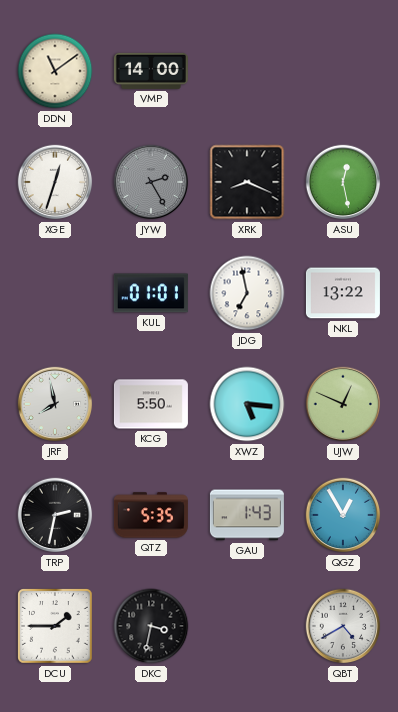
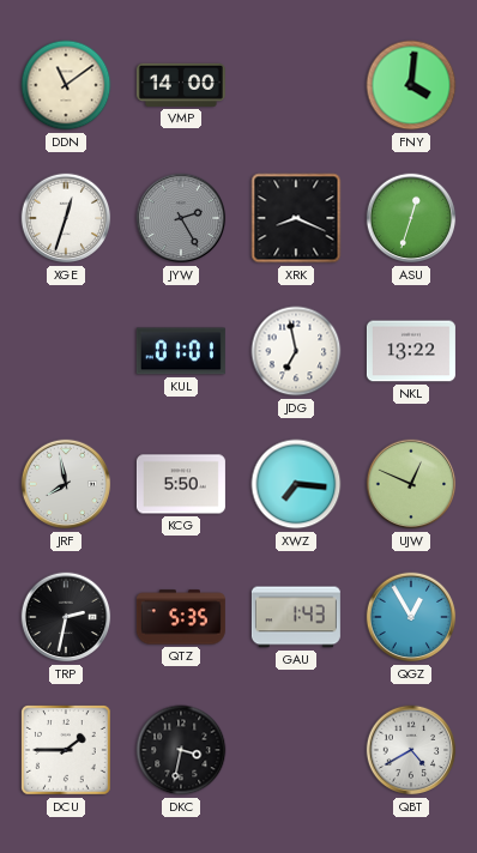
FNY: none -> 4:01
ASU: 12:28 -> 12:33
XWZ: 5:16 -> 7:16
